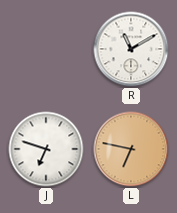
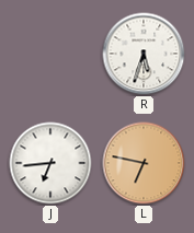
R: 11:10 -> 5:33
J: 6:48 -> 6:44
